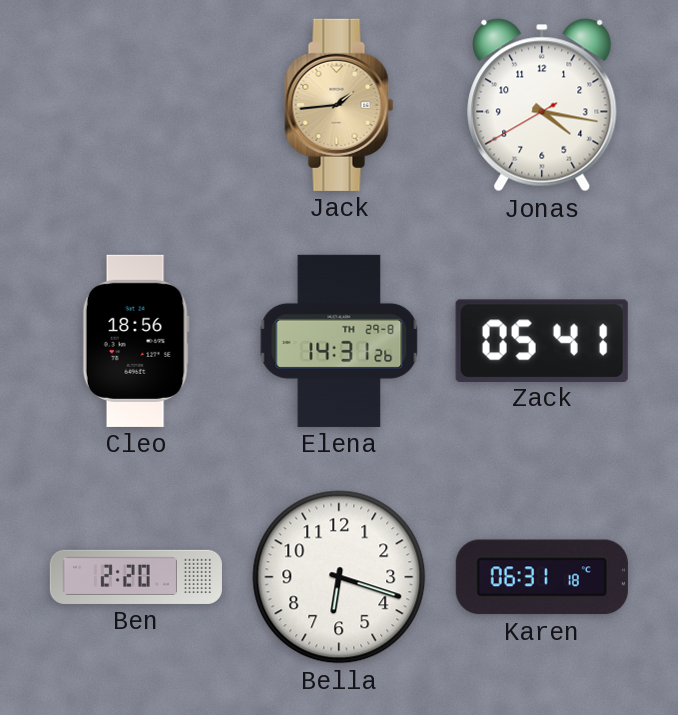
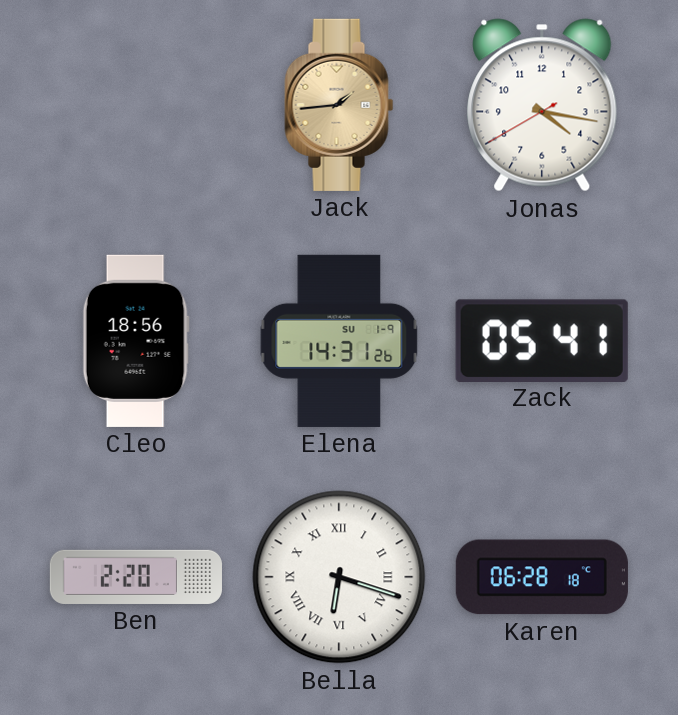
Elena date: TH 29-8 -> SU 1-9
Bella numerals: Arabic -> Roman
Karen: 06:31 -> 06:28
